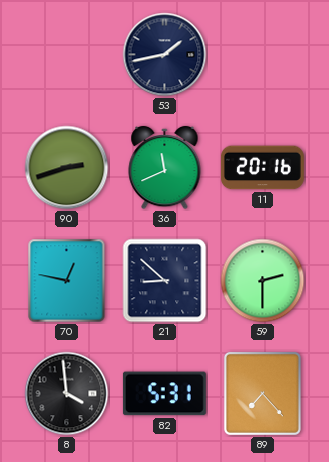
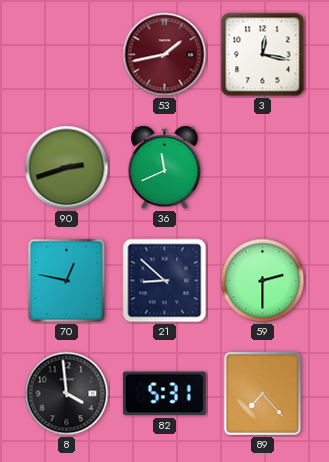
53 dial: navy -> burgundy
3: none -> 12:17
11: 20:16 -> none
